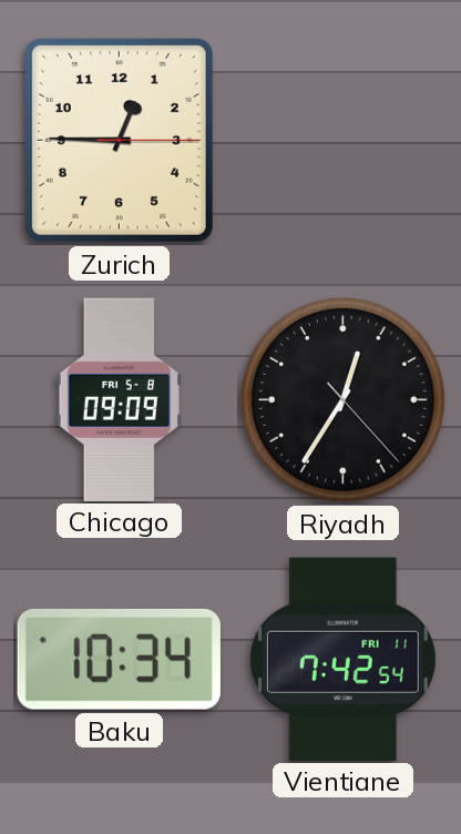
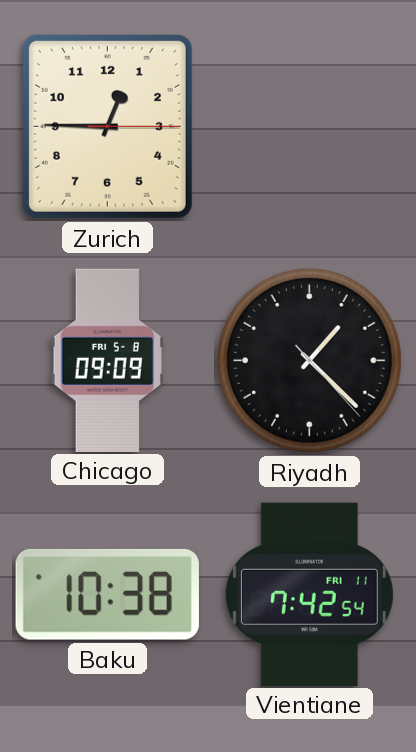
Riyadh: 12:35 -> 1:22
Baku: 10:34 -> 10:38
